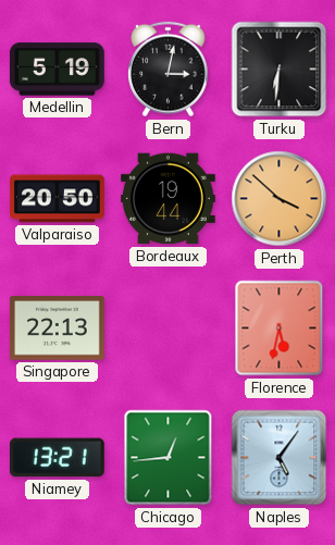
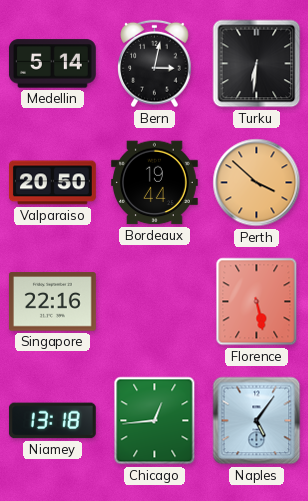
Medellin: 5:19 -> 5:14
Singapore: 22:13 -> 22:16
Florence: 5:32 -> 5:28
Niamey: 13:21 -> 13:18
